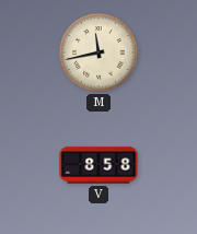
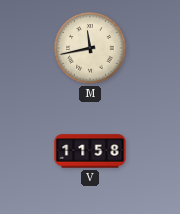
V: 8:58 -> 11:58
